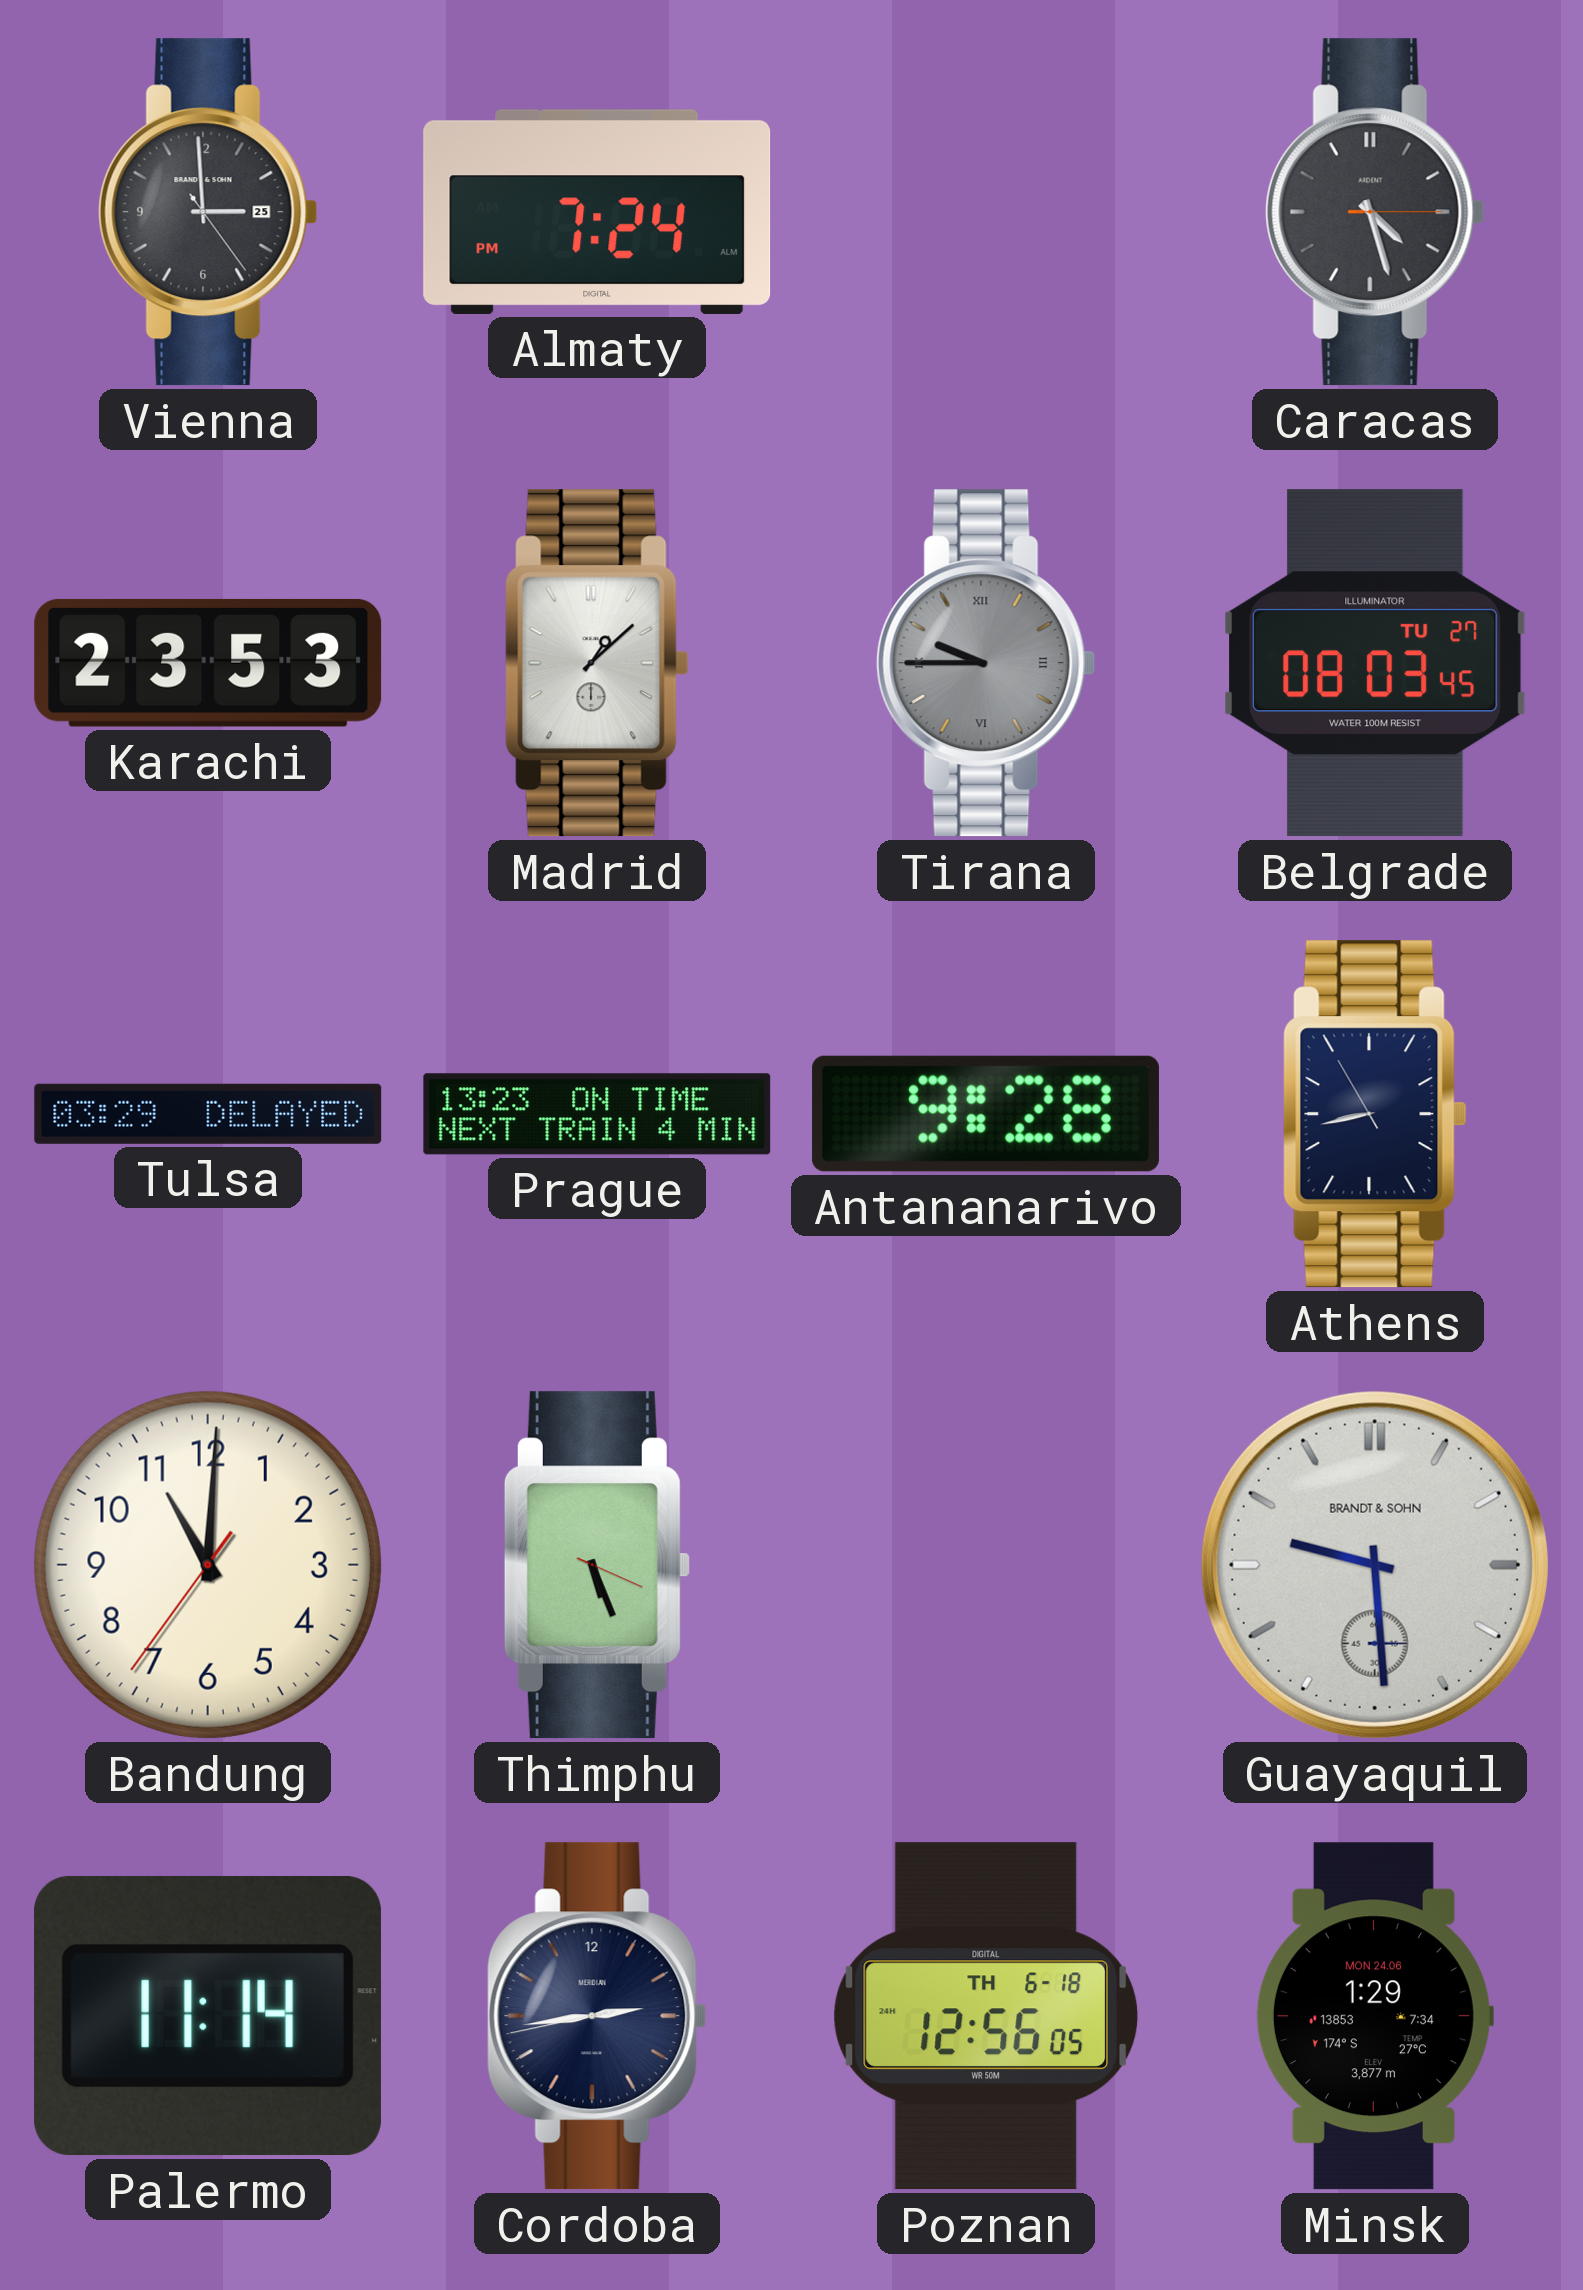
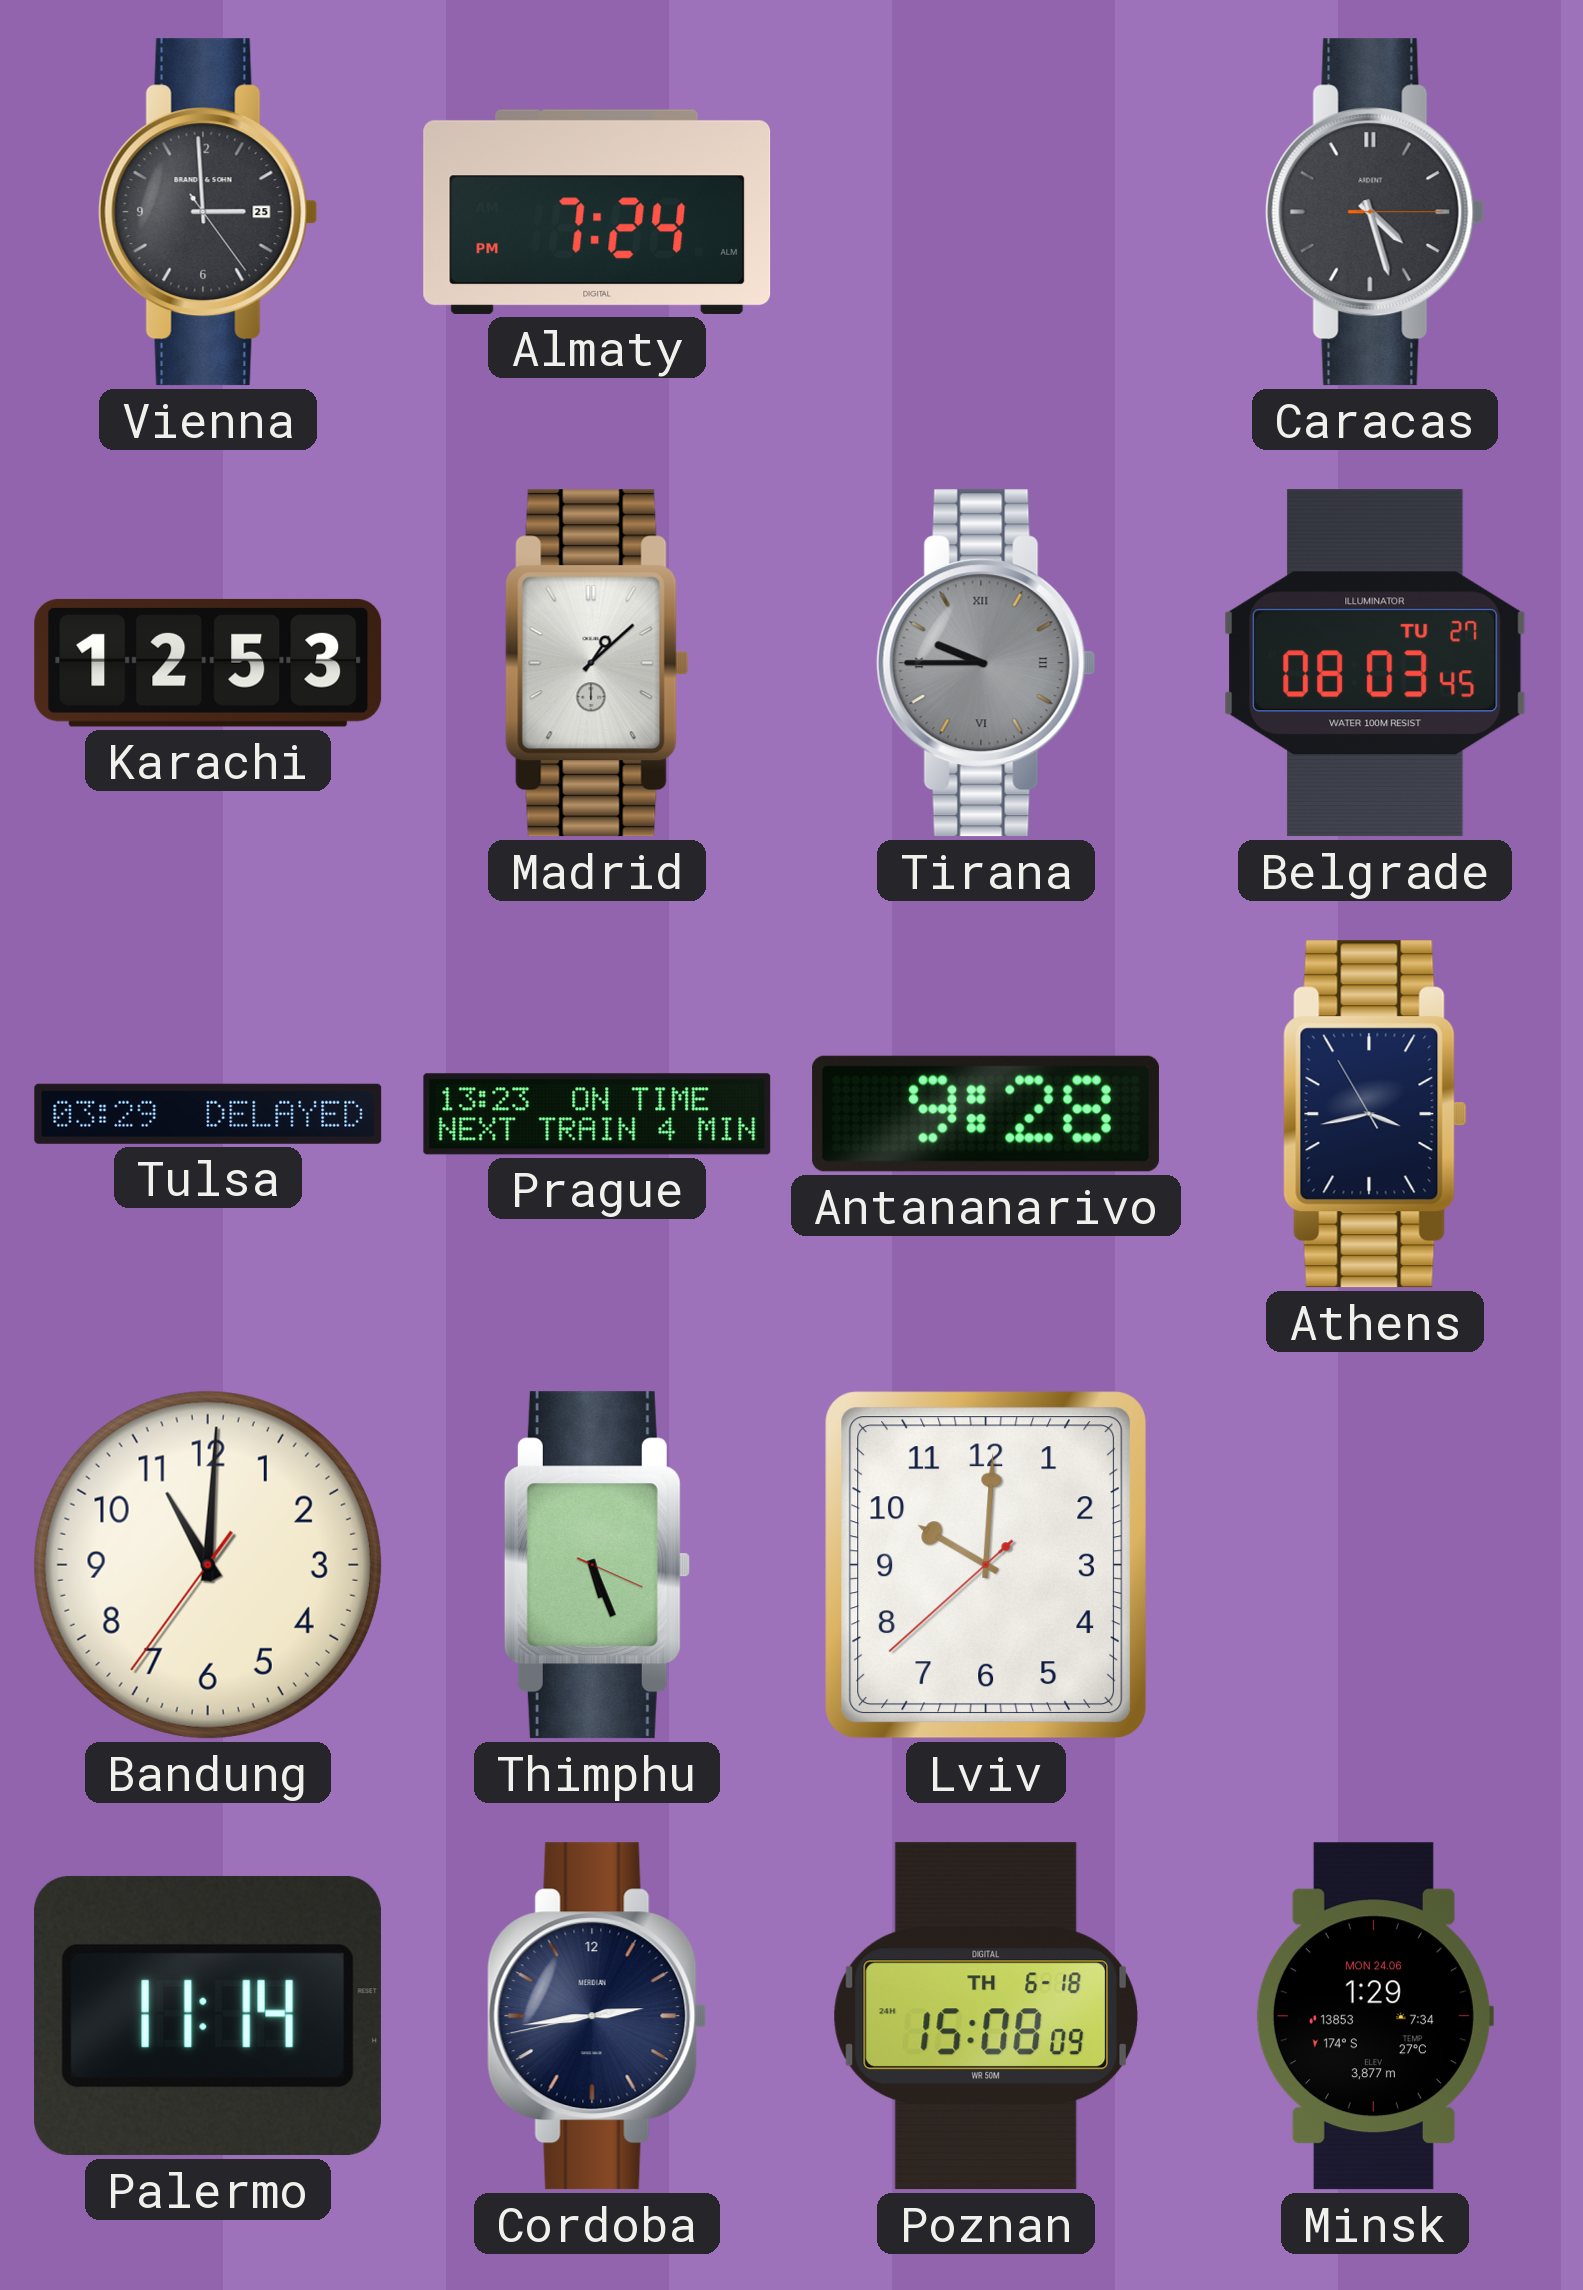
Karachi: 23:53 -> 12:53
Athens: 8:42 -> 3:42
Lviv: none -> 10:00
Guayaquil: 9:29 -> none
Poznan: 12:56 -> 15:08
